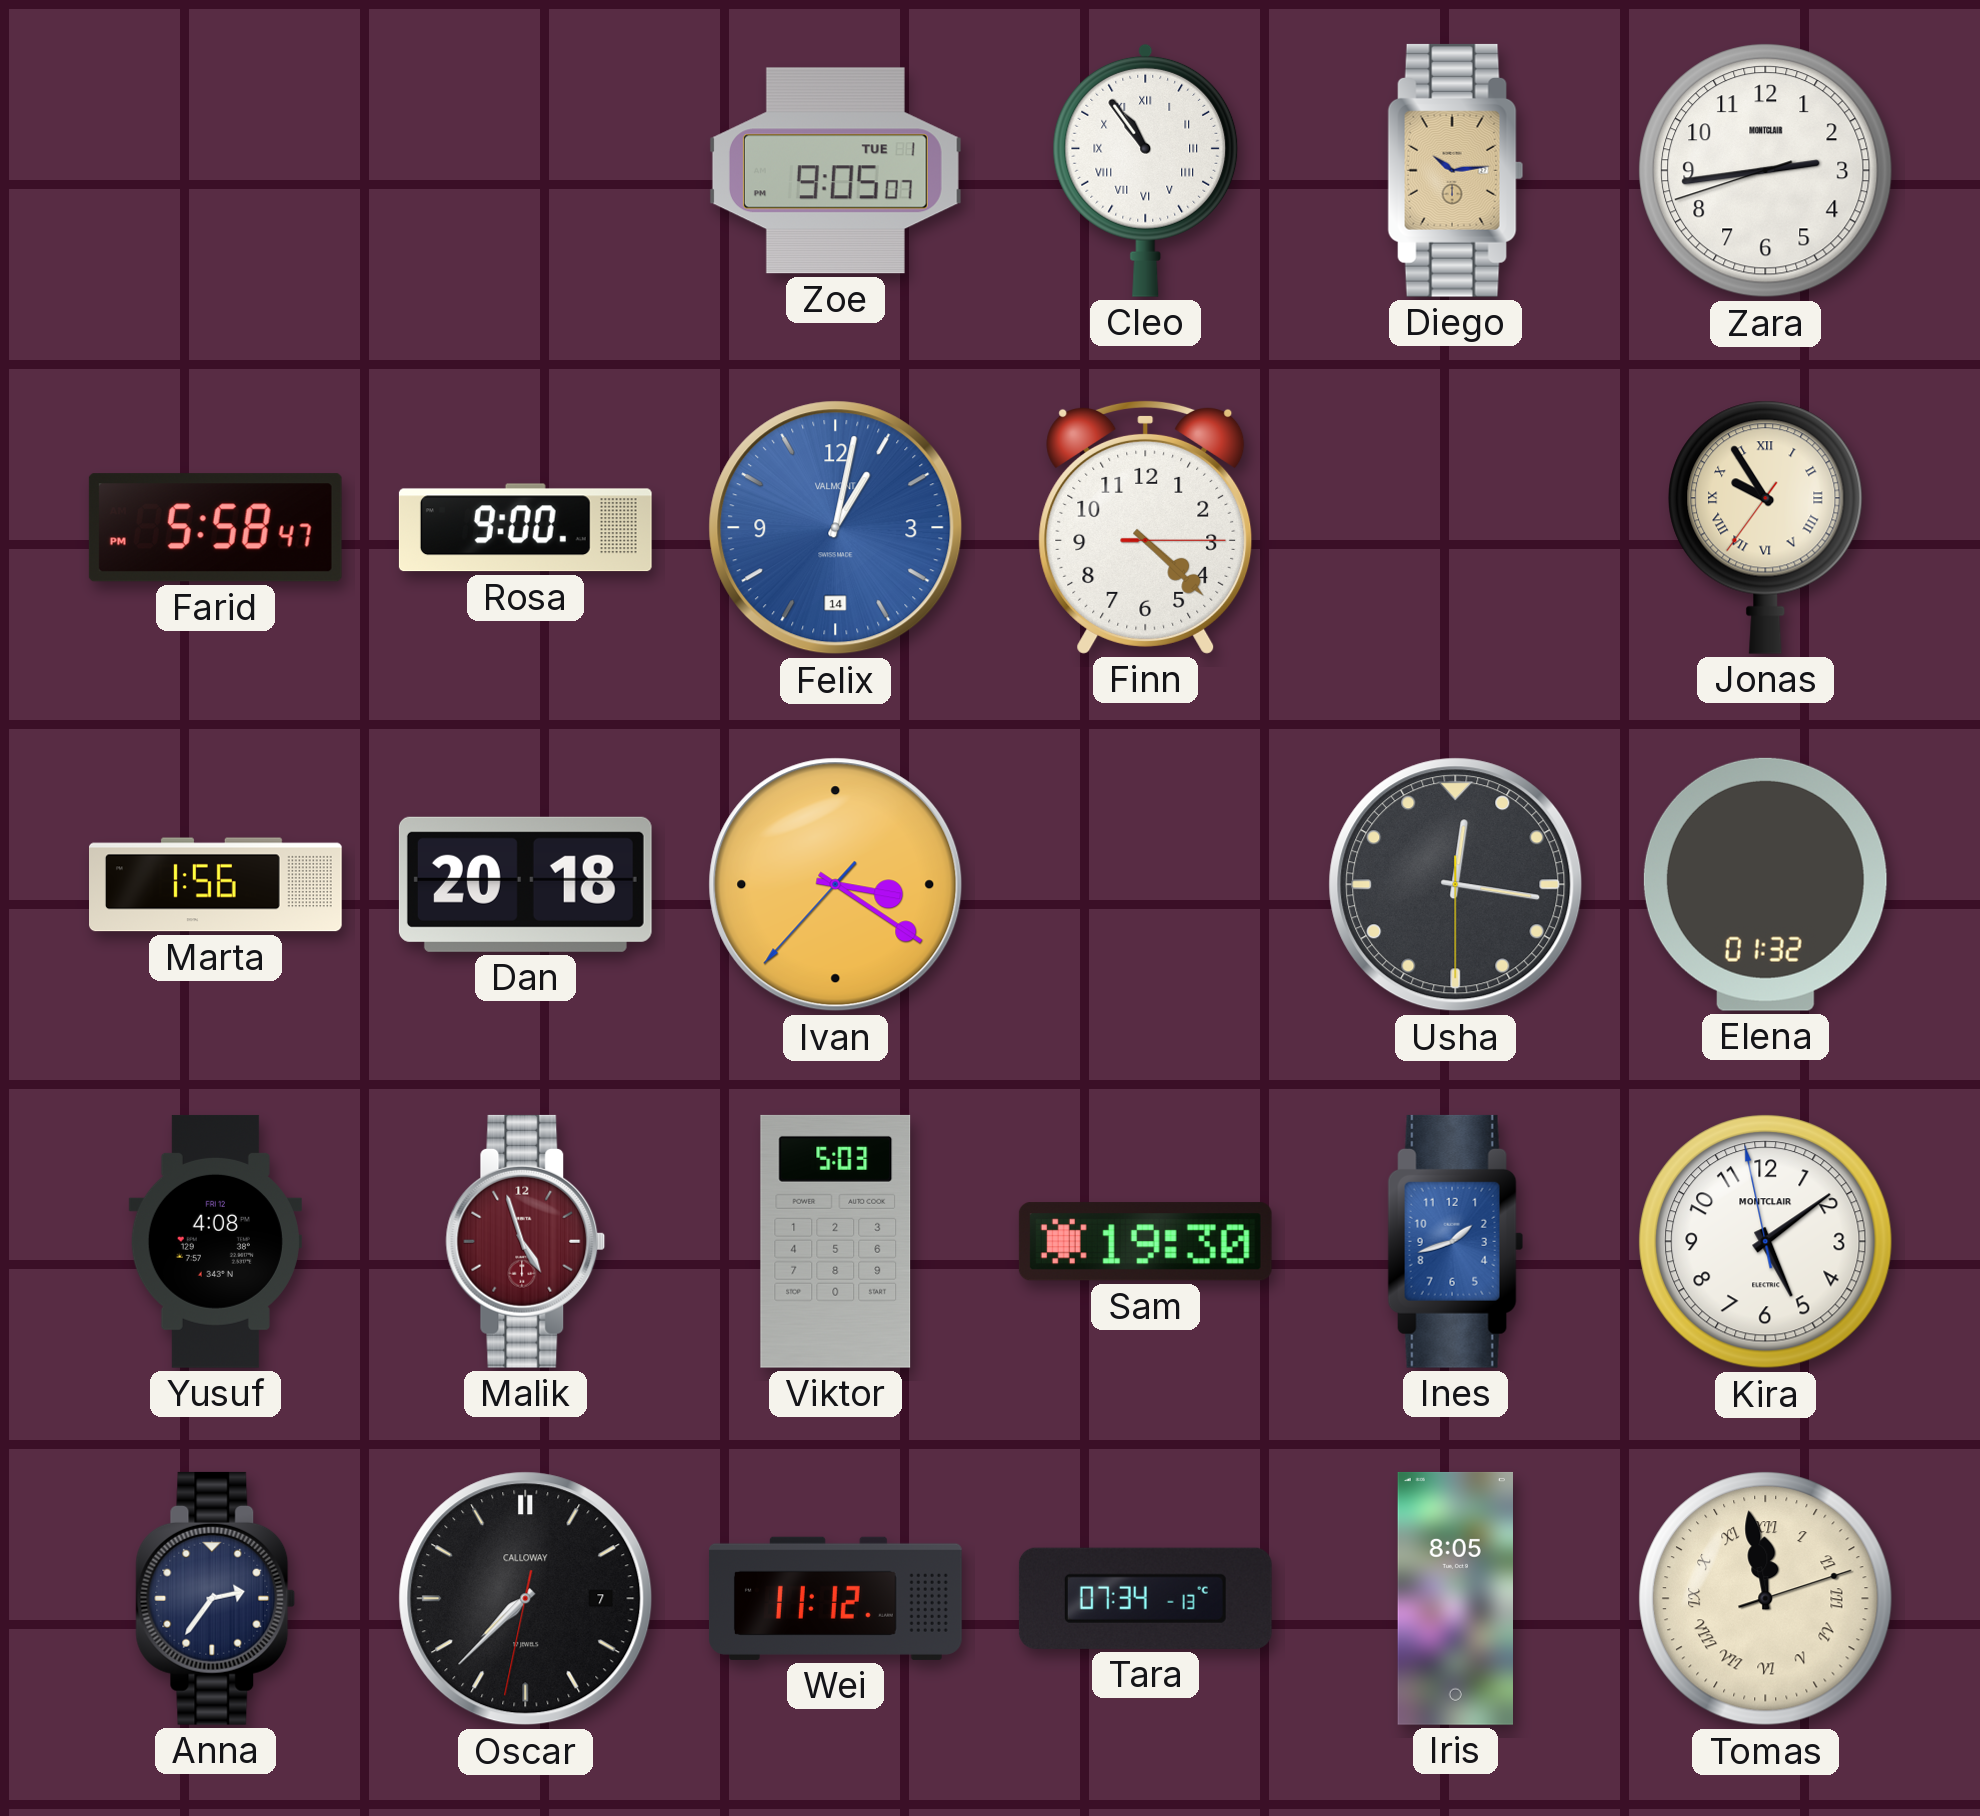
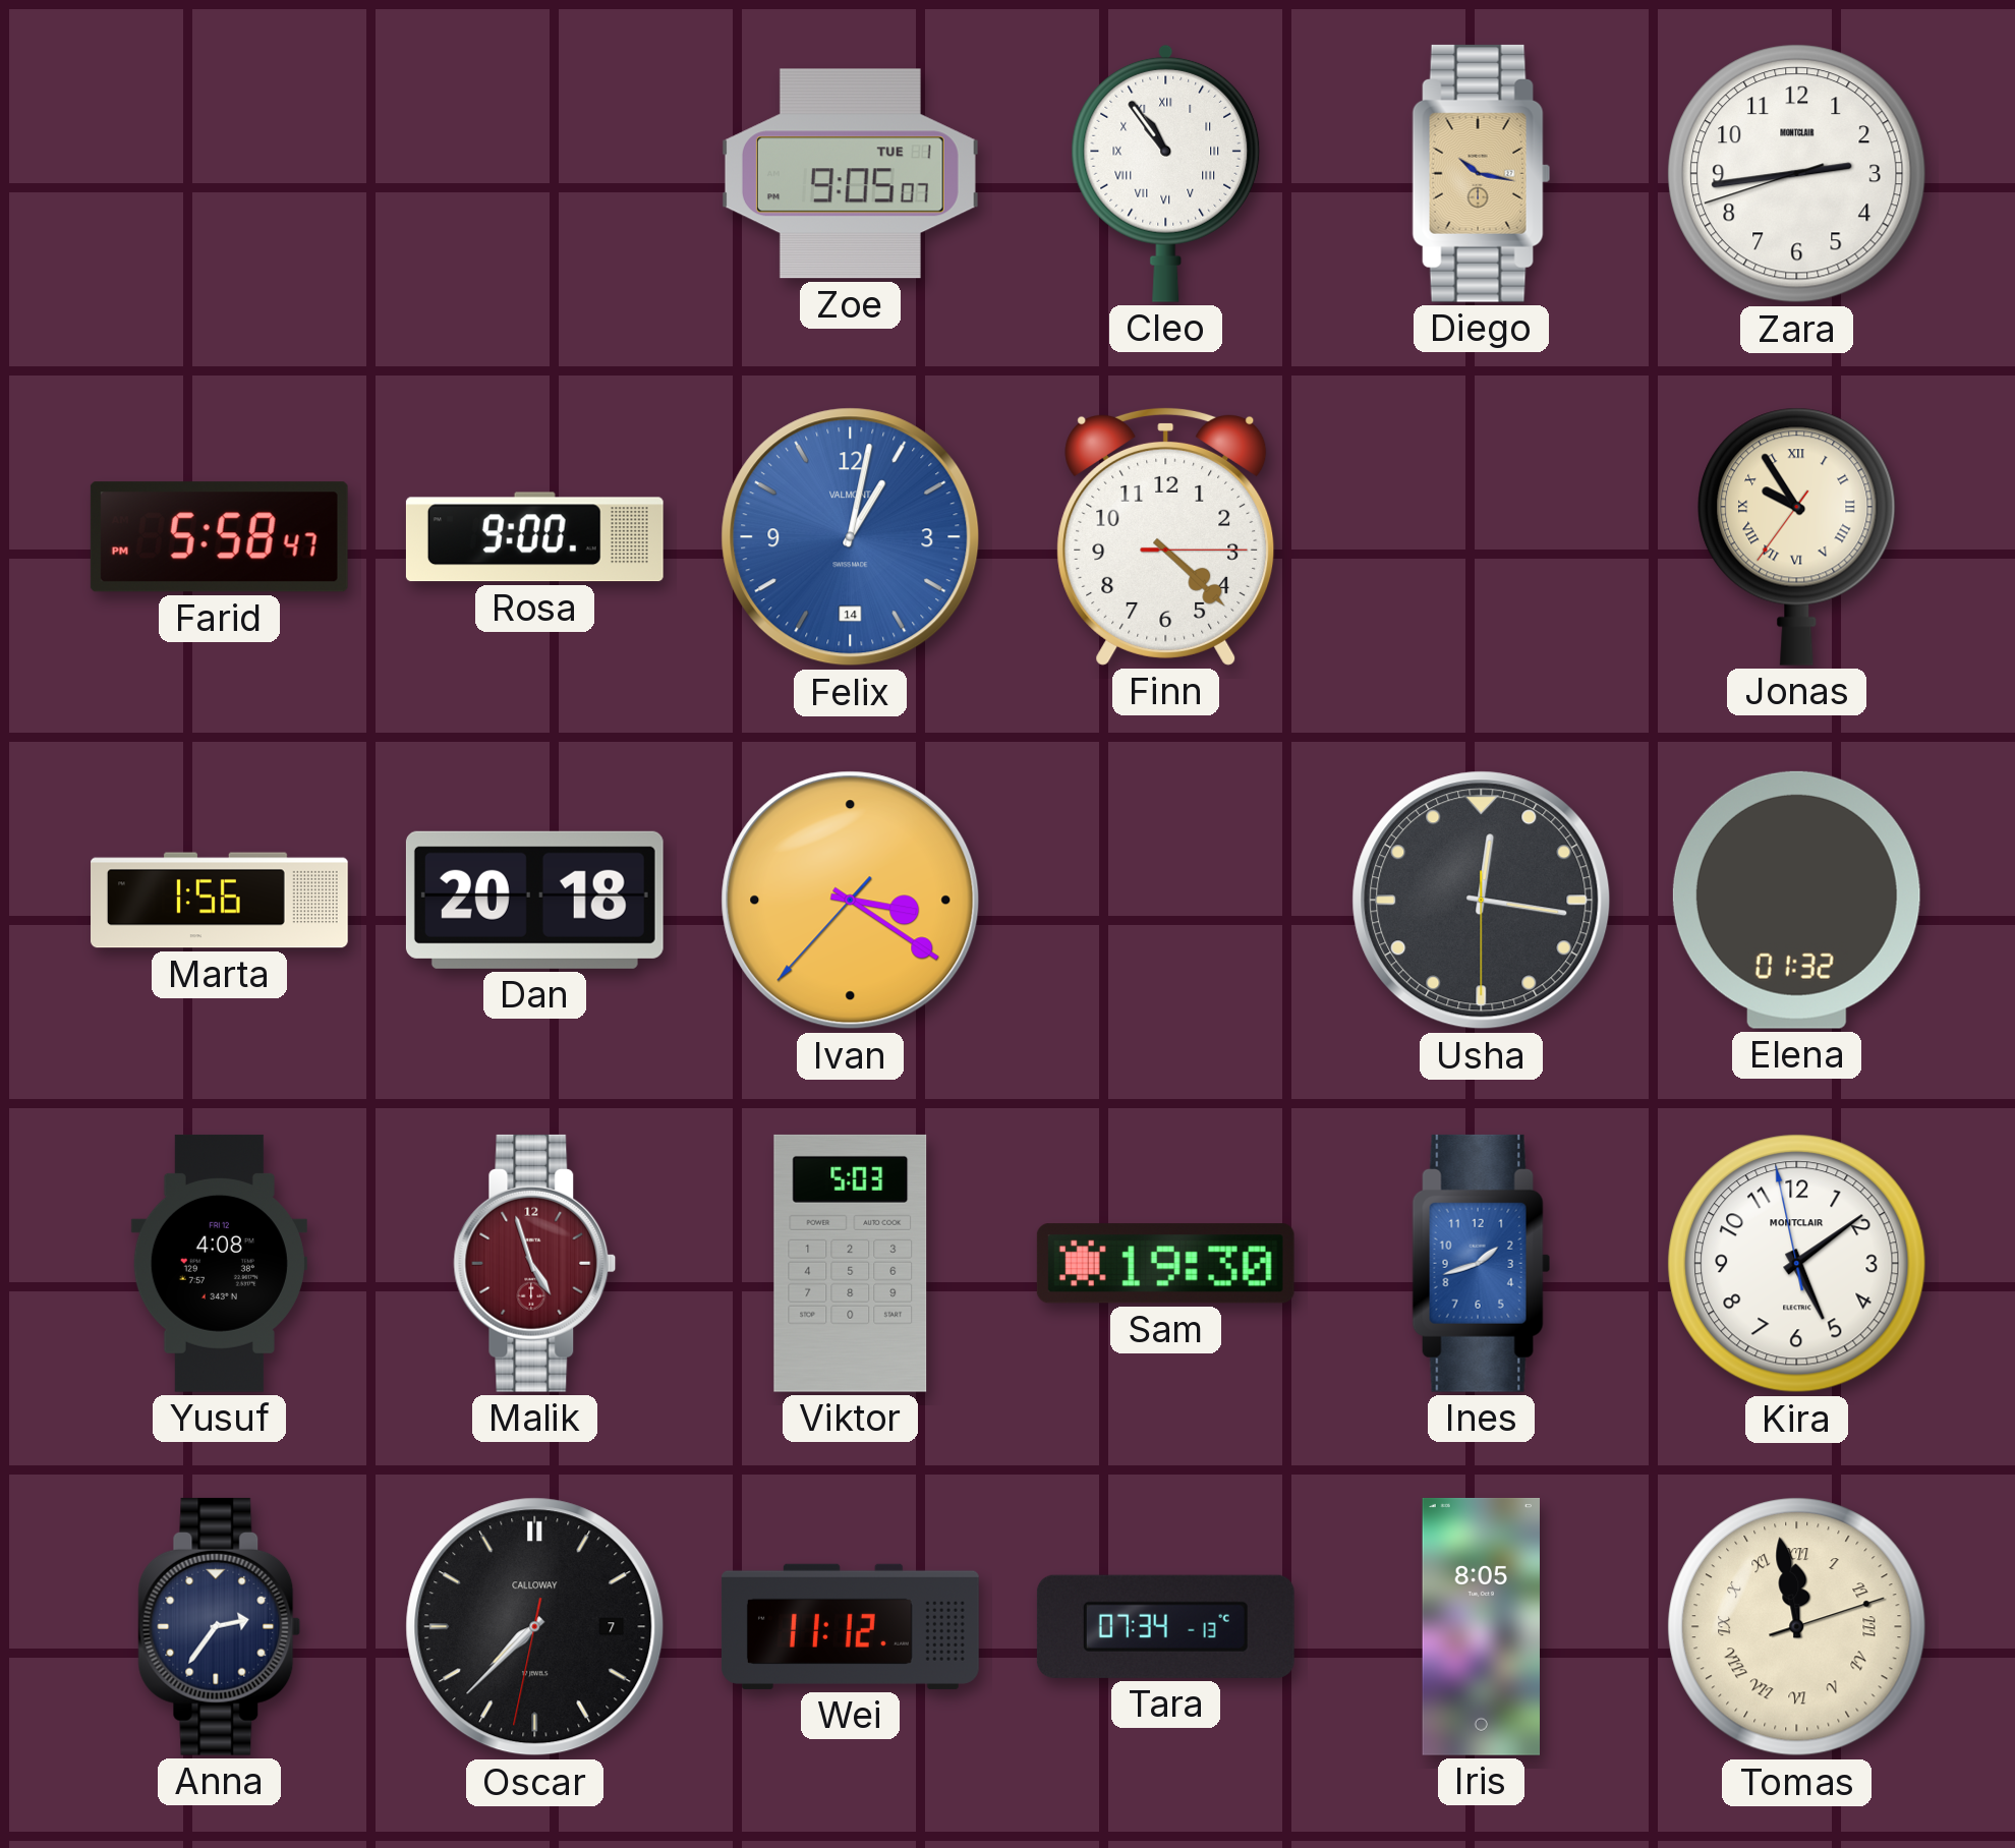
Diego: 10:14 -> 10:17
